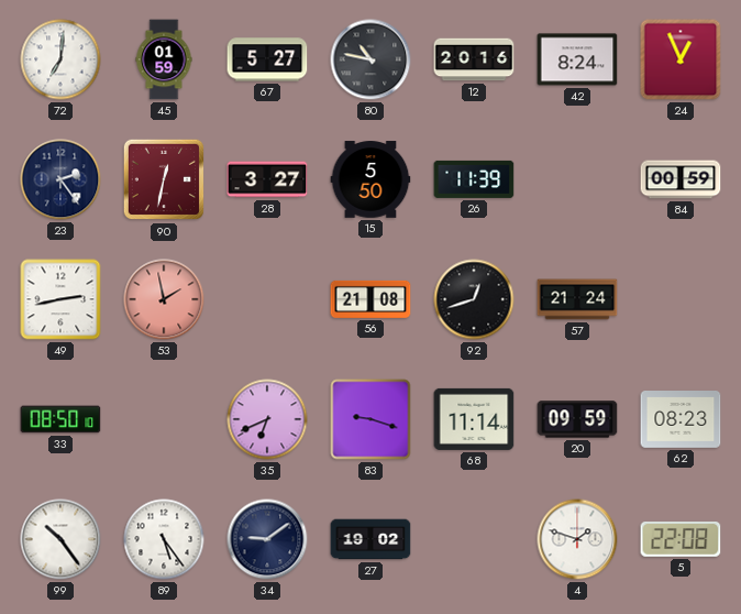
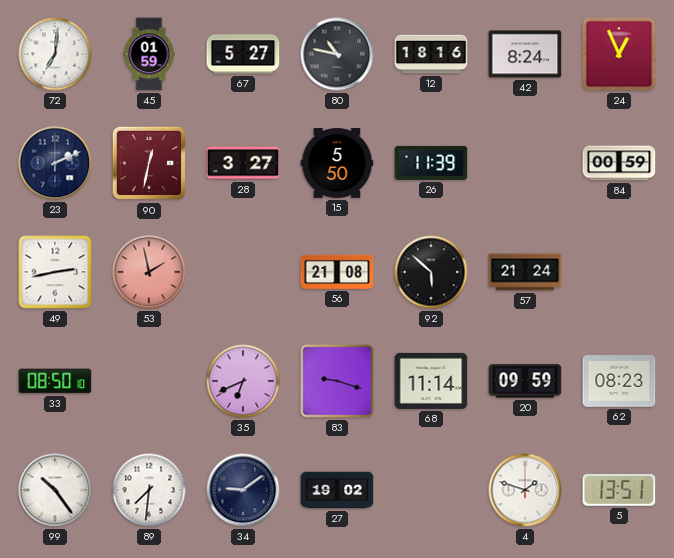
12: 20:16 -> 18:16
23: 2:24 -> 2:11
92: 12:42 -> 5:52
89: 5:24 -> 7:31
5: 22:08 -> 13:51
